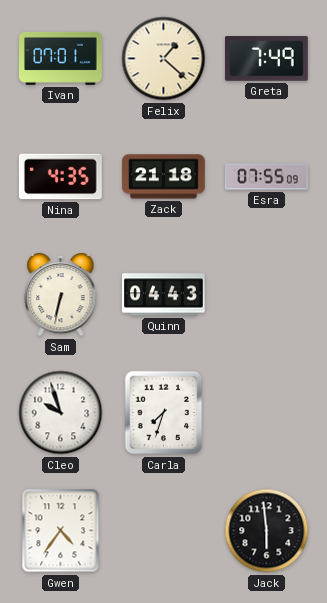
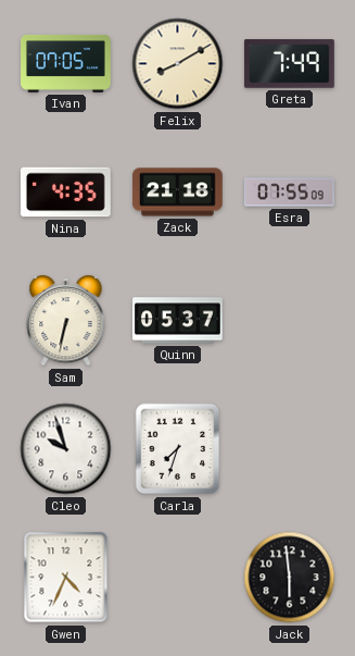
Ivan: 07:01 -> 07:05
Felix: 1:22 -> 8:10
Quinn: 04:43 -> 05:37
Gwen: 4:36 -> 4:34
